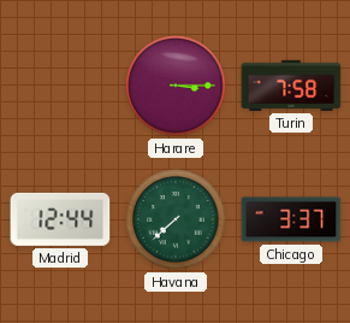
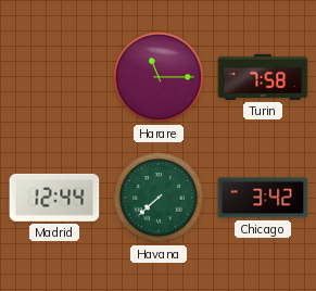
Harare: 3:15 -> 11:15
Chicago: 3:37 -> 3:42
